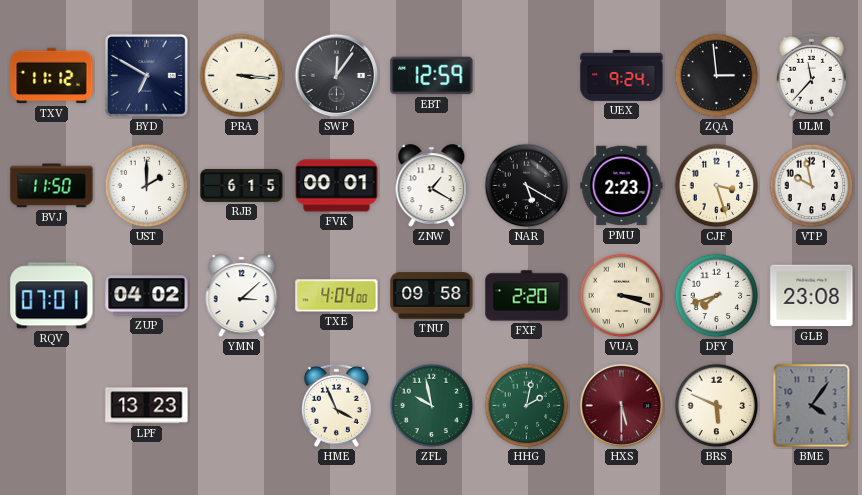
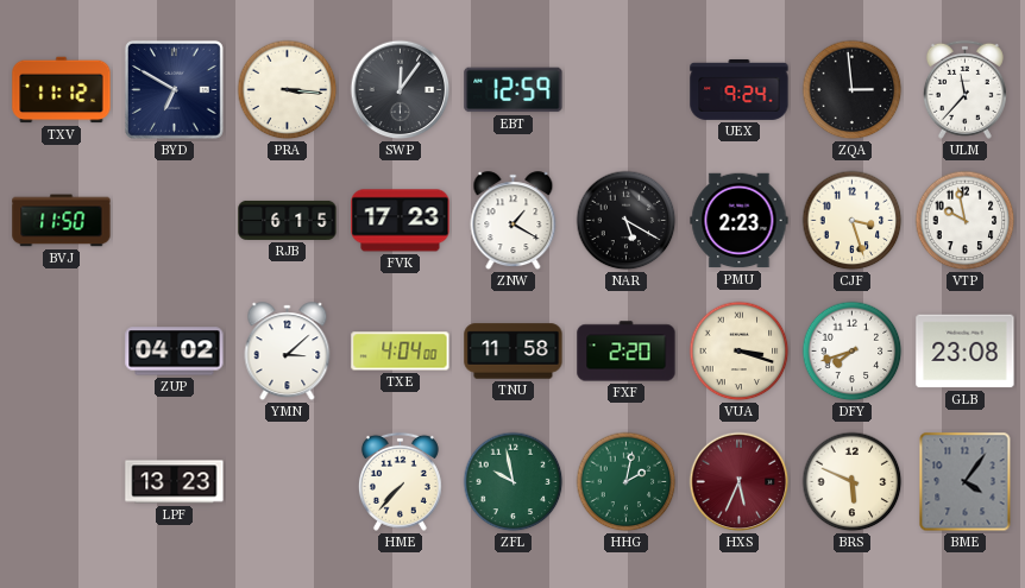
UST: 2:00 -> none
FVK: 00:01 -> 17:23
RQV: 07:01 -> none
TNU: 09:58 -> 11:58
HME: 3:56 -> 7:37
HXS: 5:30 -> 5:34
